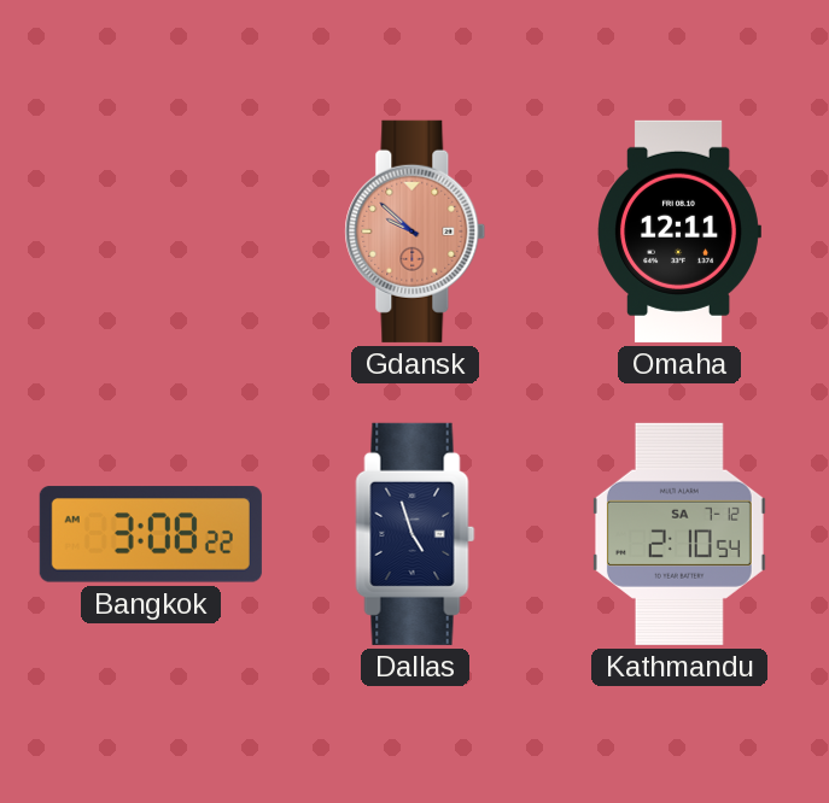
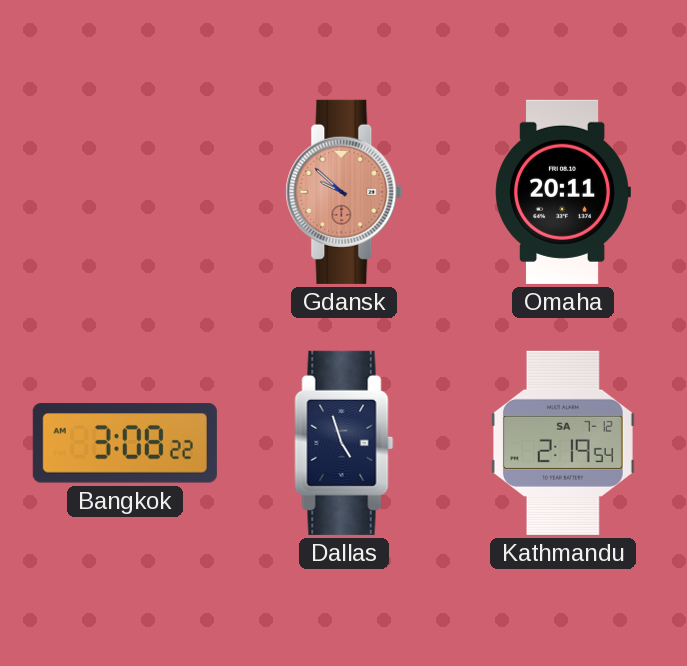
Omaha: 12:11 -> 20:11
Kathmandu: 2:10 -> 2:19
